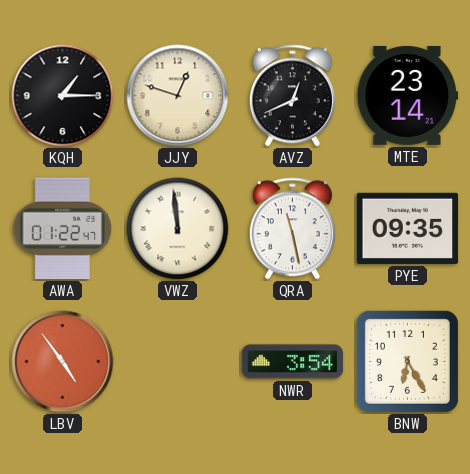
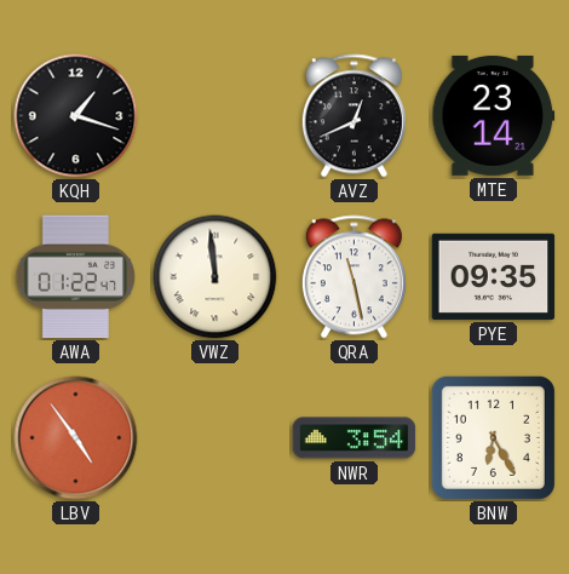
KQH: 1:15 -> 1:18
JJY: 12:48 -> none
